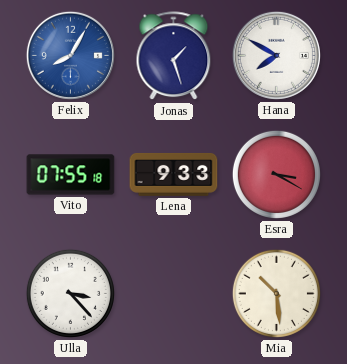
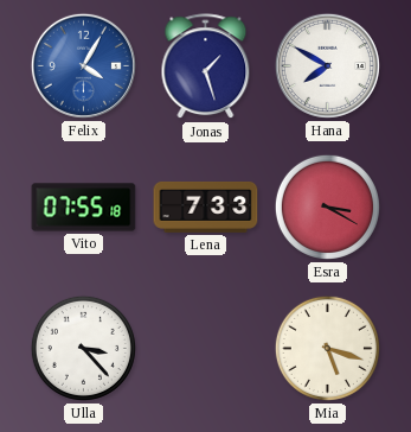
Felix: 8:05 -> 4:05
Lena: 9:33 -> 7:33
Mia: 10:29 -> 5:18
